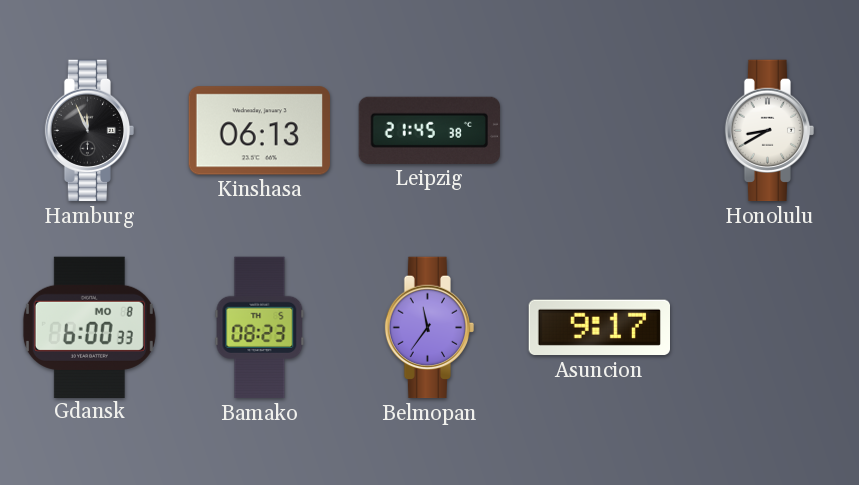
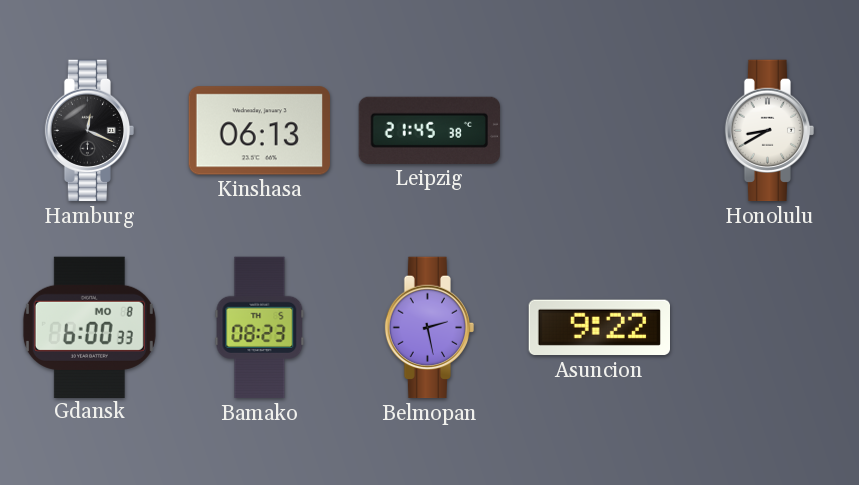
Hamburg: 11:56 -> 12:19
Belmopan: 11:36 -> 2:28
Asuncion: 9:17 -> 9:22
